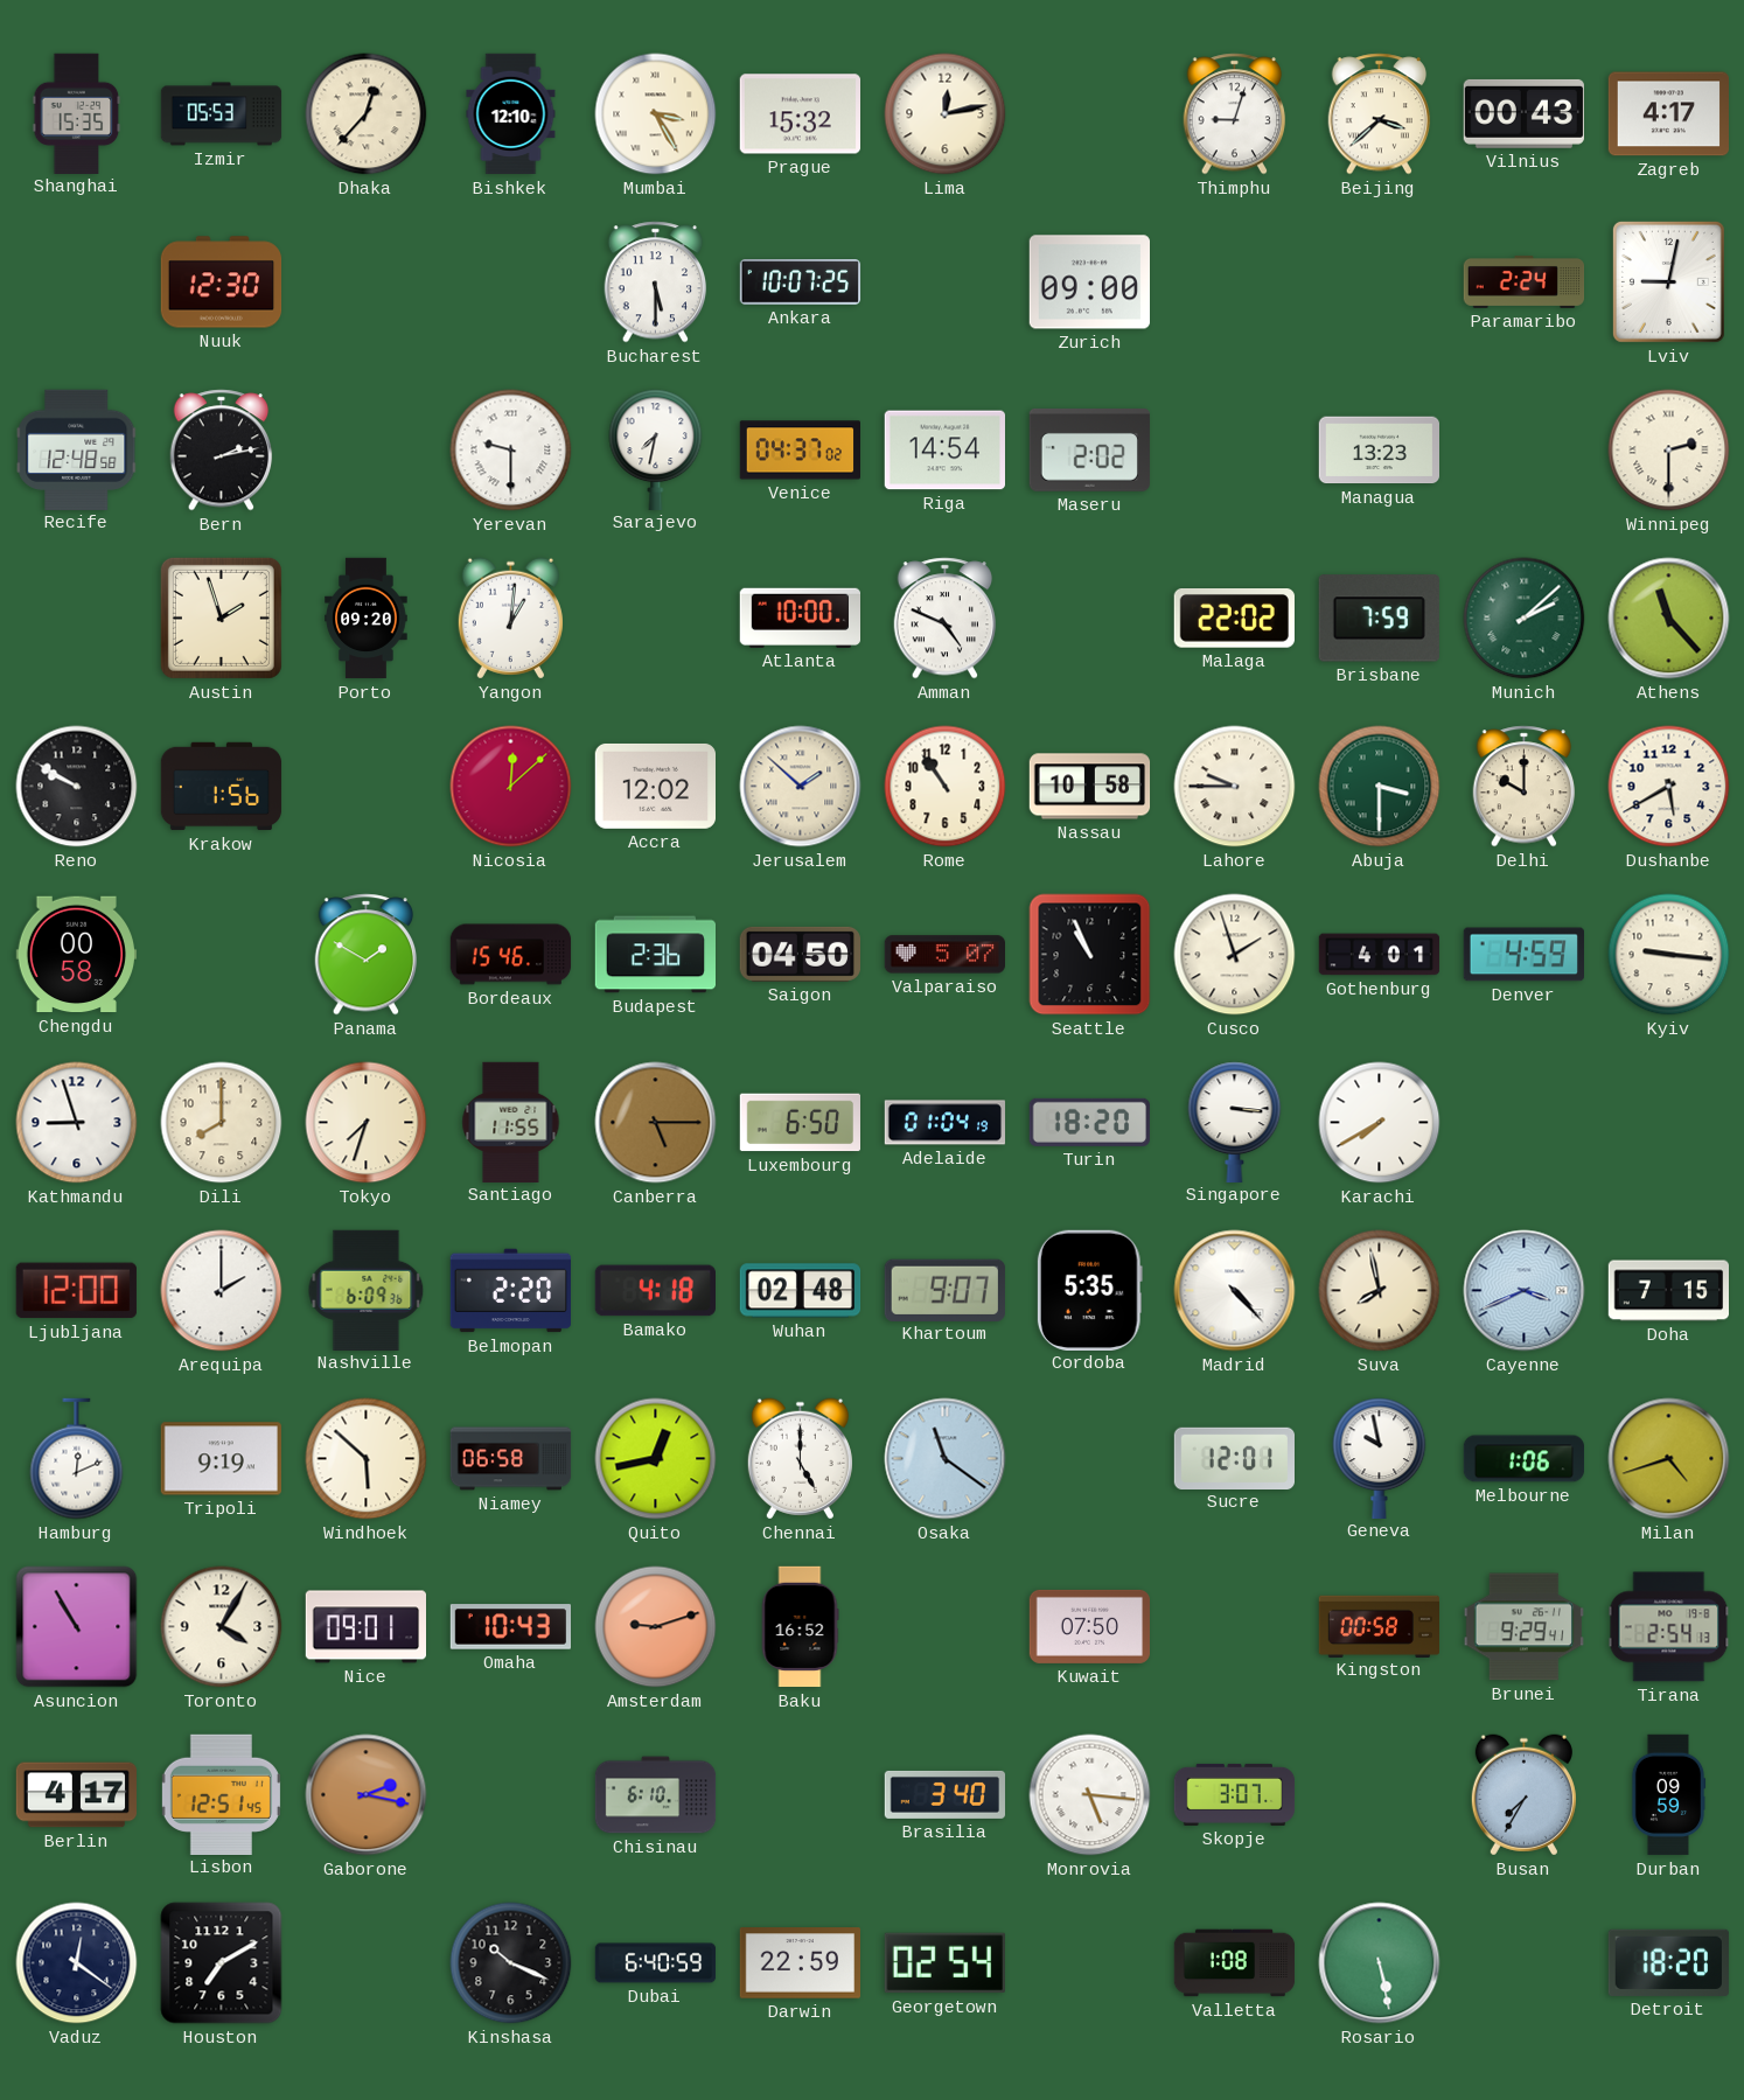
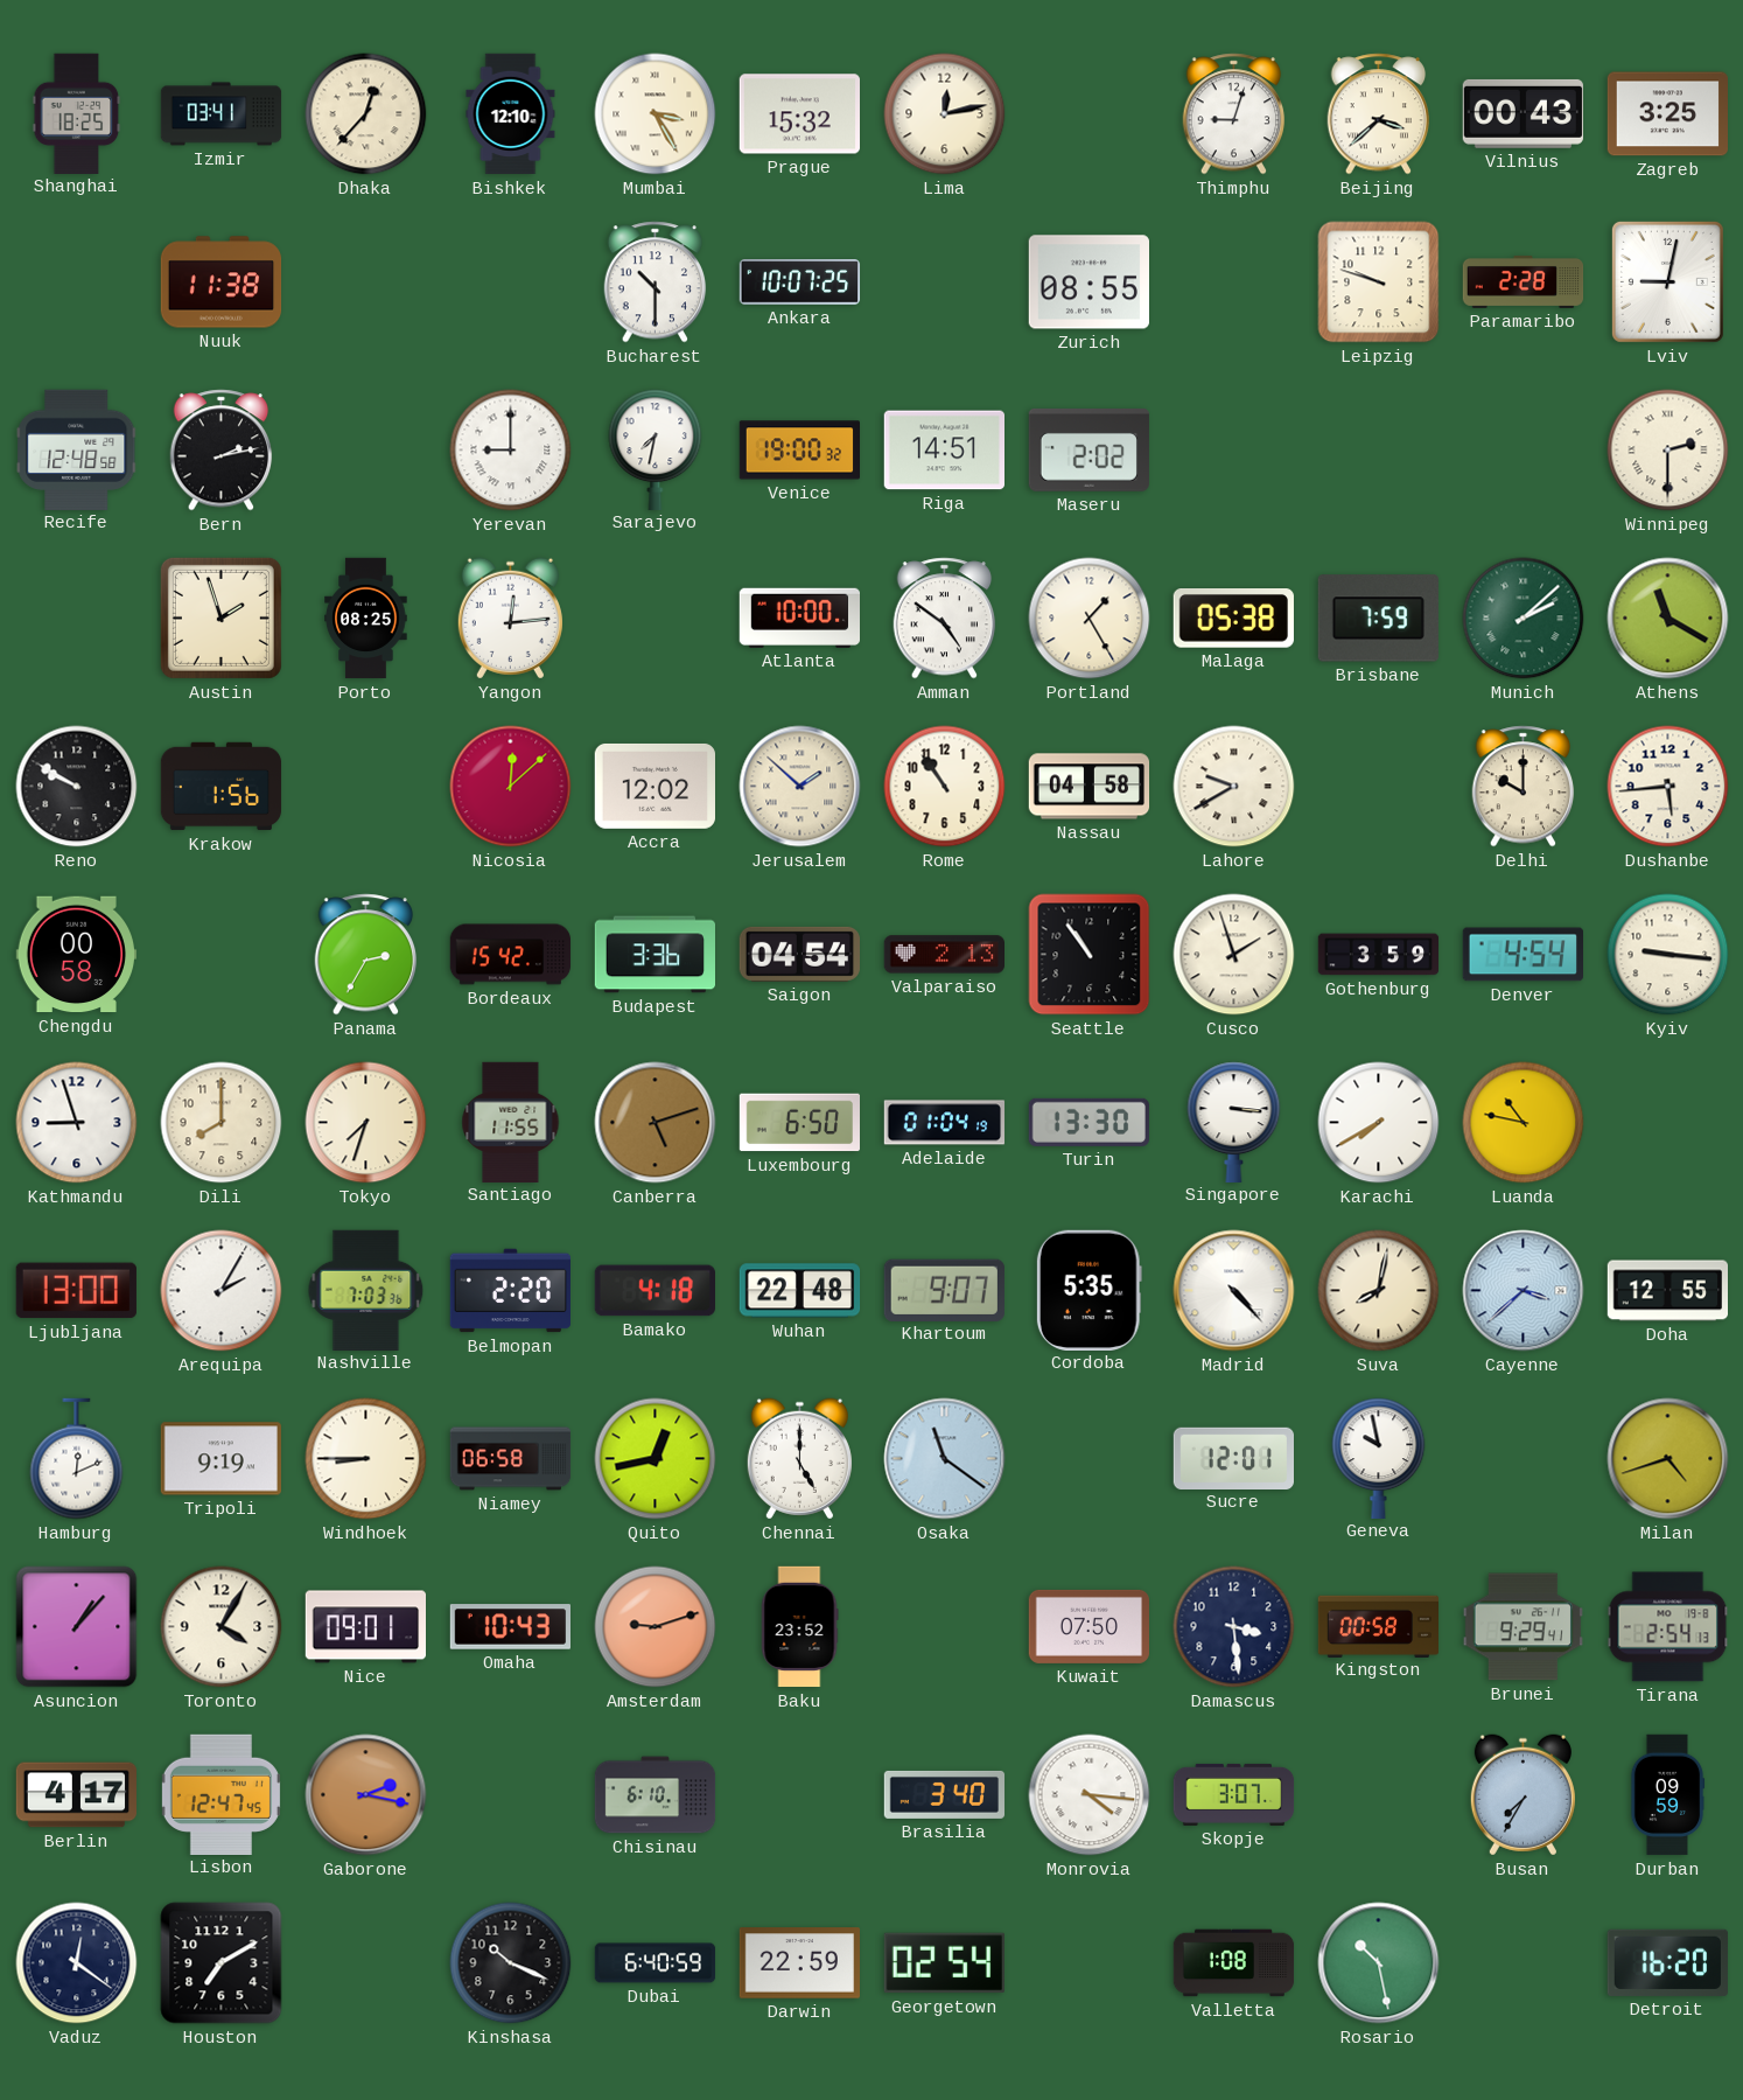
Shanghai: 15:35 -> 18:25
Izmir: 05:53 -> 03:41
Zagreb: 4:17 -> 3:25
Nuuk: 12:30 -> 11:38
Bucharest: 5:30 -> 10:30
Zurich: 09:00 -> 08:55
Leipzig: none -> 9:48
Paramaribo: 2:24 -> 2:28
Yerevan: 9:30 -> 9:00
Venice: 04:37 -> 19:00
Riga: 14:54 -> 14:51
Managua: 13:23 -> none
Porto: 09:20 -> 08:25
Yangon: 1:01 -> 12:14
Amman: 4:49 -> 4:51
Portland: none -> 1:25
Malaga: 22:02 -> 05:38
Athens: 11:23 -> 11:20
Nassau: 10:58 -> 04:58
Lahore: 9:45 -> 9:40
Abuja: 3:30 -> none
Dushanbe: 5:40 -> 5:44
Panama: 1:50 -> 2:35
Bordeaux: 15:46 -> 15:42
Budapest: 2:36 -> 3:36
Saigon: 04:50 -> 04:54
Valparaiso: 5:07 -> 2:13
Seattle: 10:56 -> 10:54
Gothenburg: 4:01 -> 3:59
Denver: 4:59 -> 4:54
Canberra: 5:15 -> 5:12
Turin: 18:20 -> 13:30
Luanda: none -> 10:47
Ljubljana: 12:00 -> 13:00
Arequipa: 2:00 -> 2:05
Nashville: 6:09 -> 7:03
Wuhan: 02:48 -> 22:48
Suva: 7:58 -> 8:02
Cayenne: 3:41 -> 3:38
Doha: 7:15 -> 12:55
Windhoek: 5:52 -> 8:45
Melbourne: 1:06 -> none
Asuncion: 10:55 -> 1:07
Baku: 16:52 -> 23:52
Damascus: none -> 3:29
Lisbon: 12:51 -> 12:47
Monrovia: 5:16 -> 4:16
Rosario: 5:28 -> 10:28
Detroit: 18:20 -> 16:20
